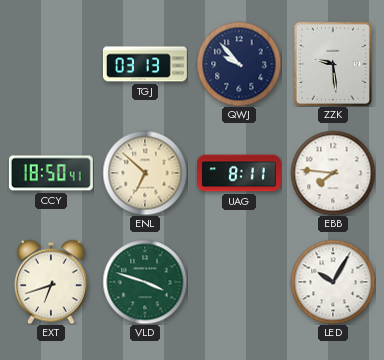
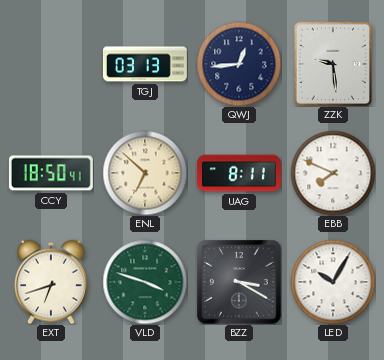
QWJ: 9:53 -> 12:44
EBB: 7:46 -> 7:49
BZZ: none -> 3:20
